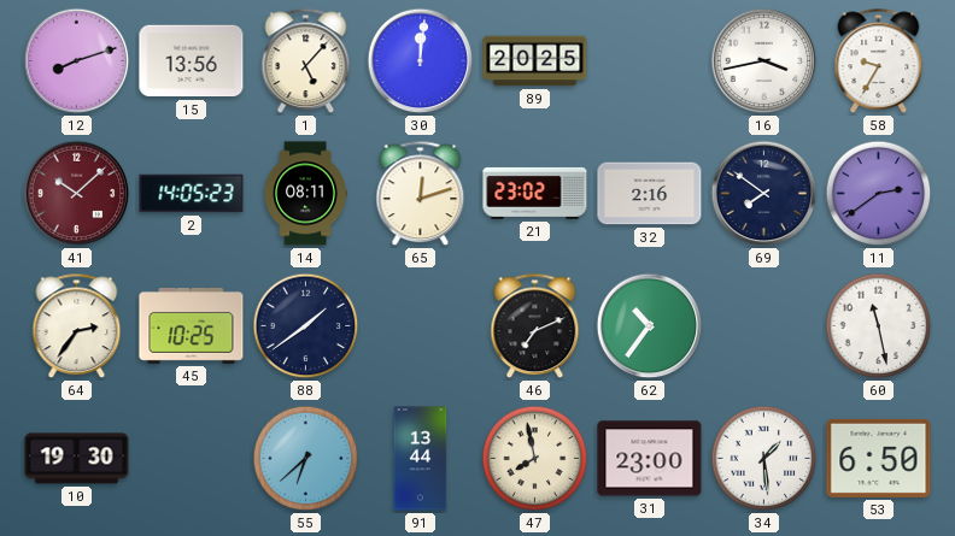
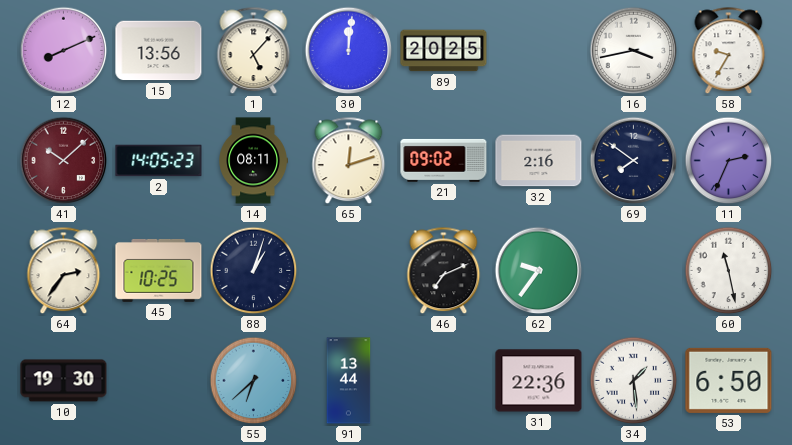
12: 8:12 -> 8:11
21: 23:02 -> 09:02
11: 2:39 -> 2:34
88: 1:39 -> 1:03
62: 10:36 -> 9:36
47: 7:58 -> none
31: 23:00 -> 22:36
